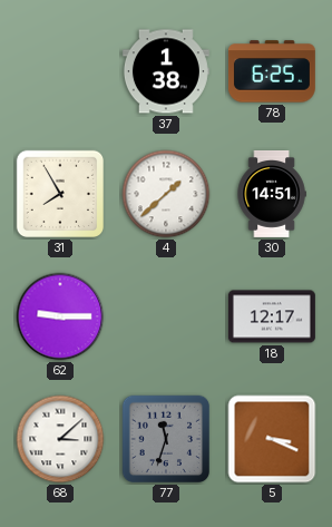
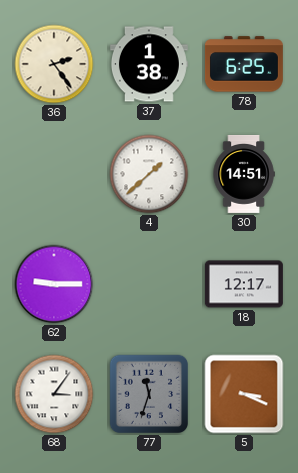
36: none -> 2:24
31: 7:55 -> none
68: 3:08 -> 3:06
